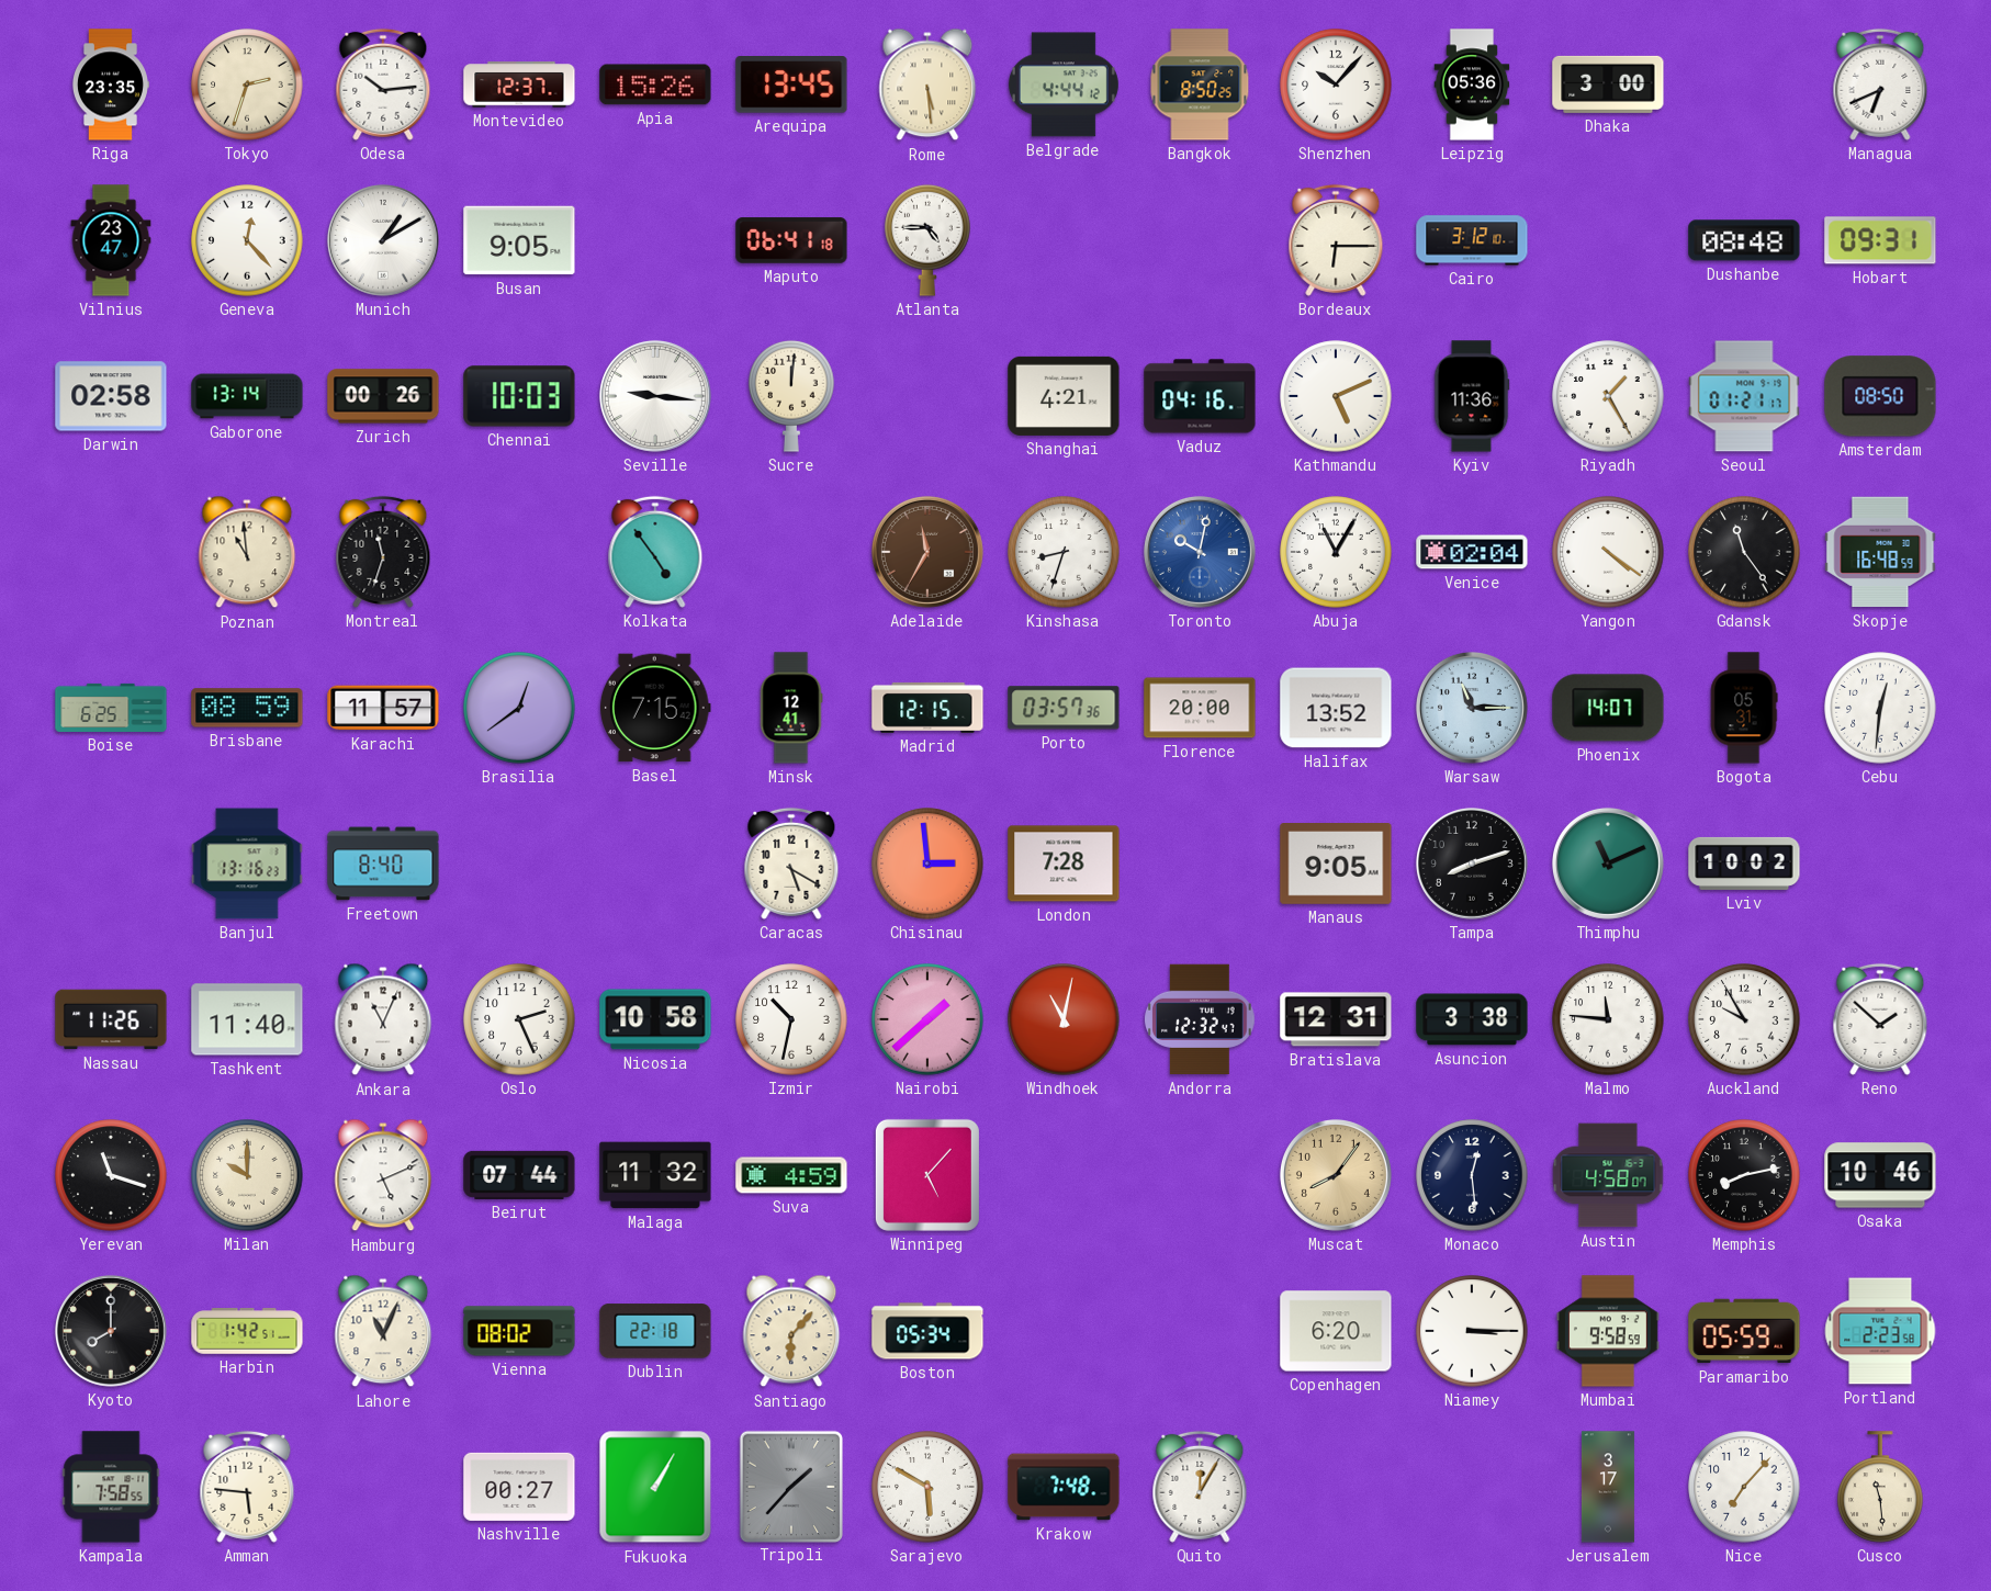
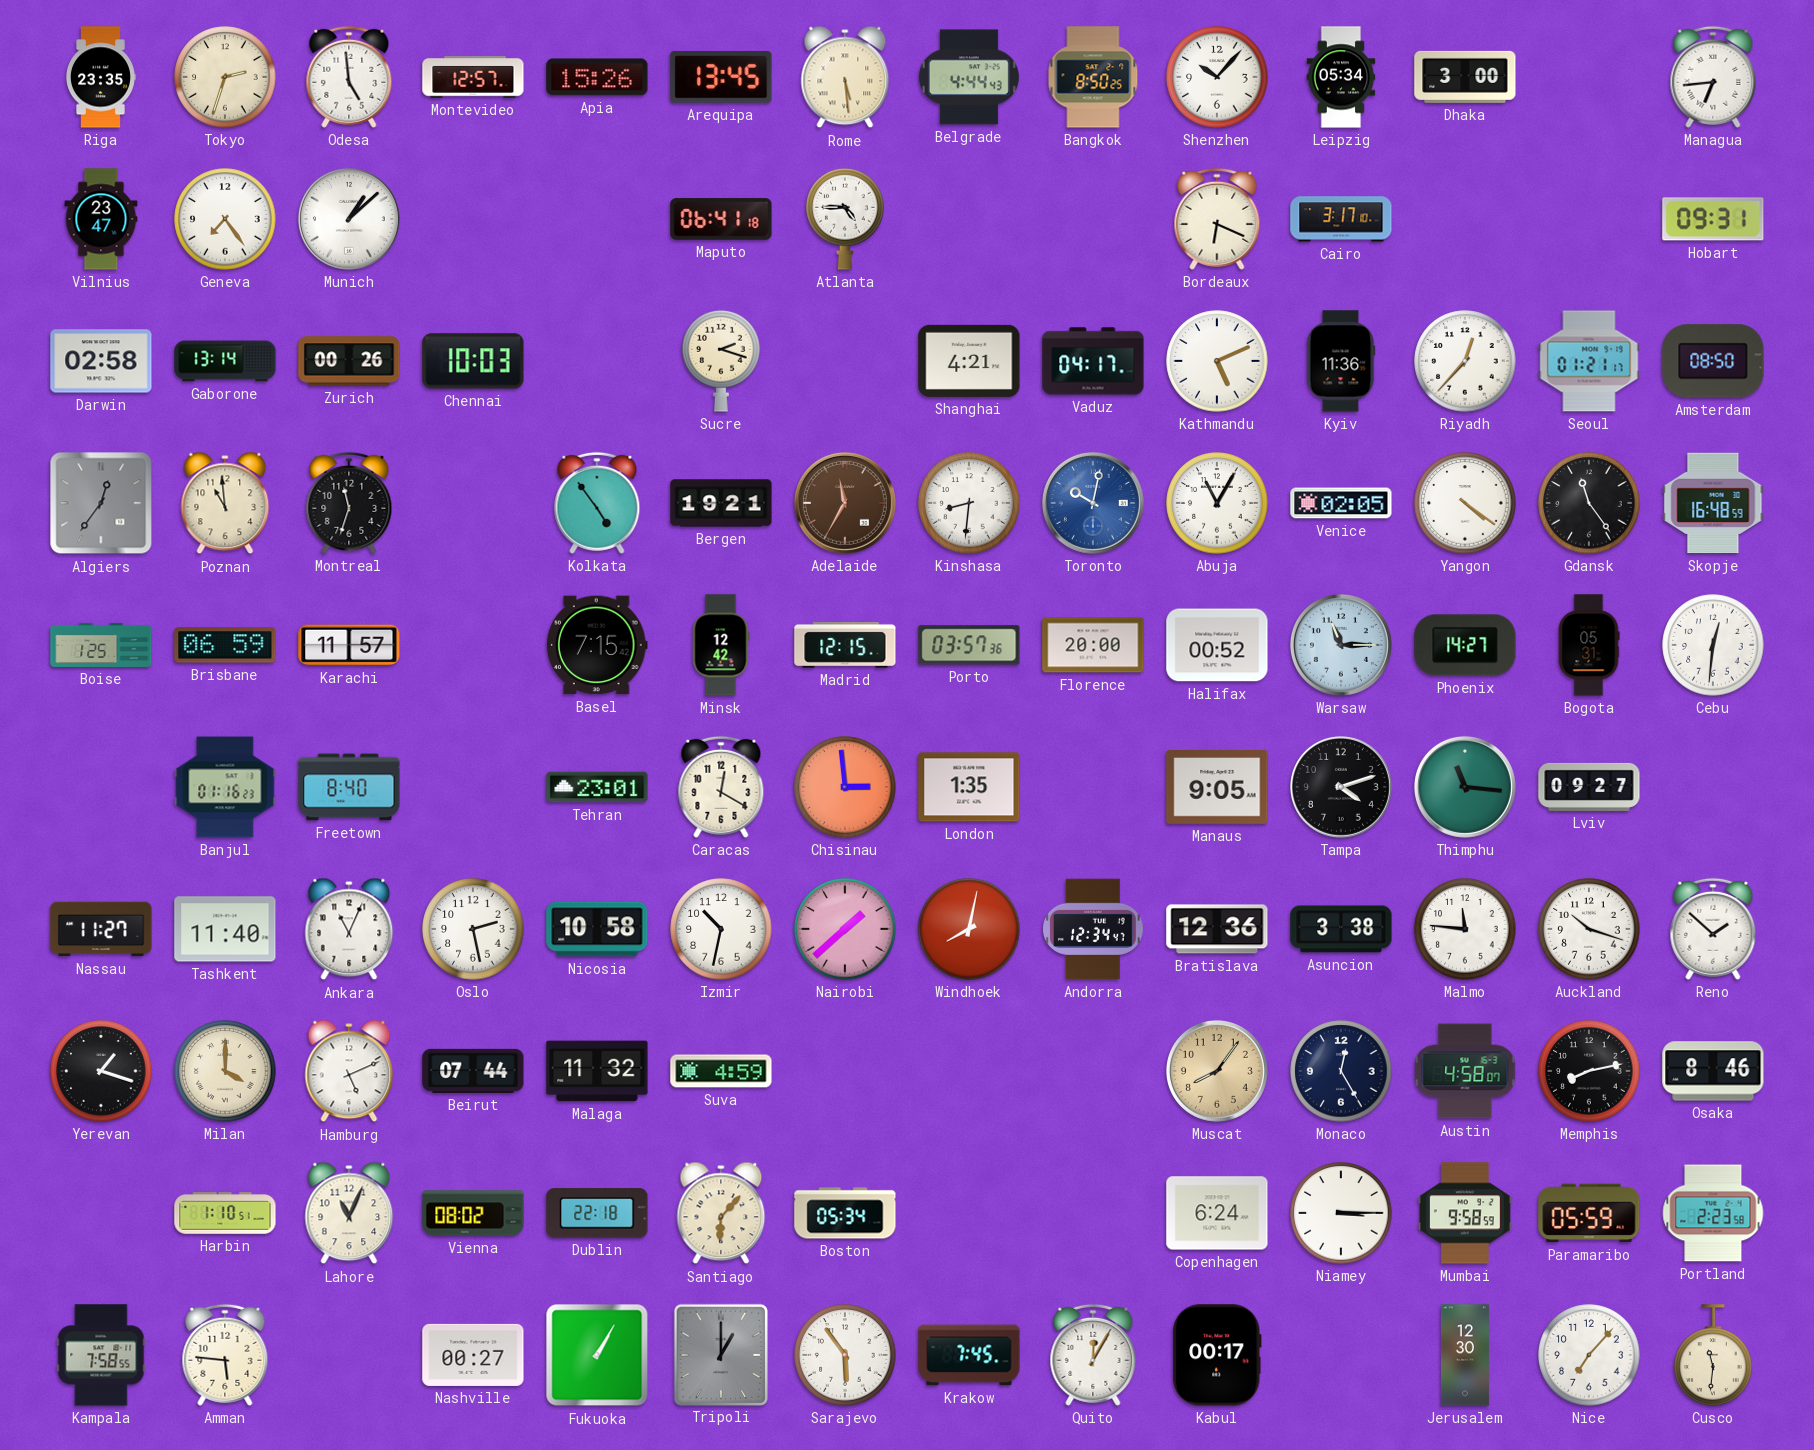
Odesa: 10:14 -> 4:59
Montevideo: 12:37 -> 12:57
Belgrade: 4:44:12 -> 4:44:43
Leipzig: 05:36 -> 05:34
Managua: 6:41 -> 6:44
Geneva: 12:23 -> 7:24
Munich: 1:10 -> 1:08
Busan: 9:05 -> none
Bordeaux: 6:15 -> 6:19
Cairo: 3:12 -> 3:17
Dushanbe: 08:48 -> none
Seville: 9:16 -> none
Sucre: 12:01 -> 2:18
Vaduz: 04:16 -> 04:17
Riyadh: 1:25 -> 12:37
Algiers: none -> 12:36
Bergen: none -> 19:21
Kinshasa: 8:33 -> 8:31
Venice: 02:04 -> 02:05
Boise: 6:25 -> 1:25
Brisbane: 08:59 -> 06:59
Brasilia: 12:39 -> none
Minsk: 12:41 -> 12:42
Halifax: 13:52 -> 00:52
Phoenix: 14:07 -> 14:27
Banjul: 13:16 -> 01:16
Tehran: none -> 23:01
Caracas: 5:20 -> 12:20
London: 7:28 -> 1:35
Tampa: 8:12 -> 4:12
Thimphu: 11:11 -> 11:16
Lviv: 10:02 -> 09:27
Nassau: 11:26 -> 11:27
Oslo: 2:26 -> 2:28
Windhoek: 11:02 -> 8:02
Andorra: 12:32 -> 12:34
Bratislava: 12:31 -> 12:36
Auckland: 9:55 -> 10:18
Yerevan: 11:18 -> 1:18
Milan: 10:00 -> 4:00
Winnipeg: 5:07 -> none
Monaco: 12:29 -> 12:25
Osaka: 10:46 -> 8:46
Kyoto: 8:00 -> none
Harbin: 1:42 -> 1:10
Copenhagen: 6:20 -> 6:24
Tripoli: 1:37 -> 1:00
Sarajevo: 5:50 -> 5:54
Krakow: 7:48 -> 7:45
Kabul: none -> 00:17
Jerusalem: 3:17 -> 12:30
Cusco: 11:29 -> 11:31
